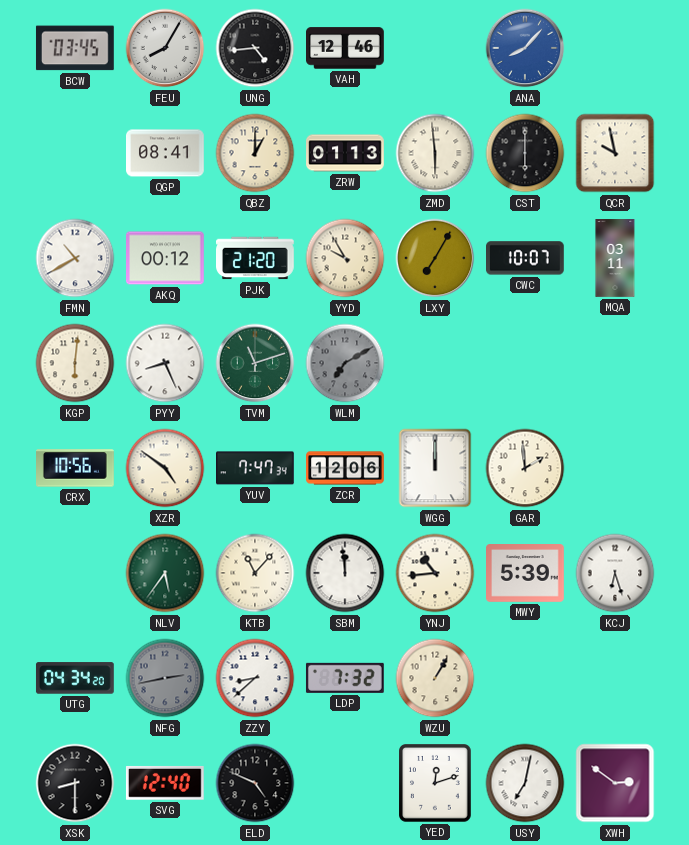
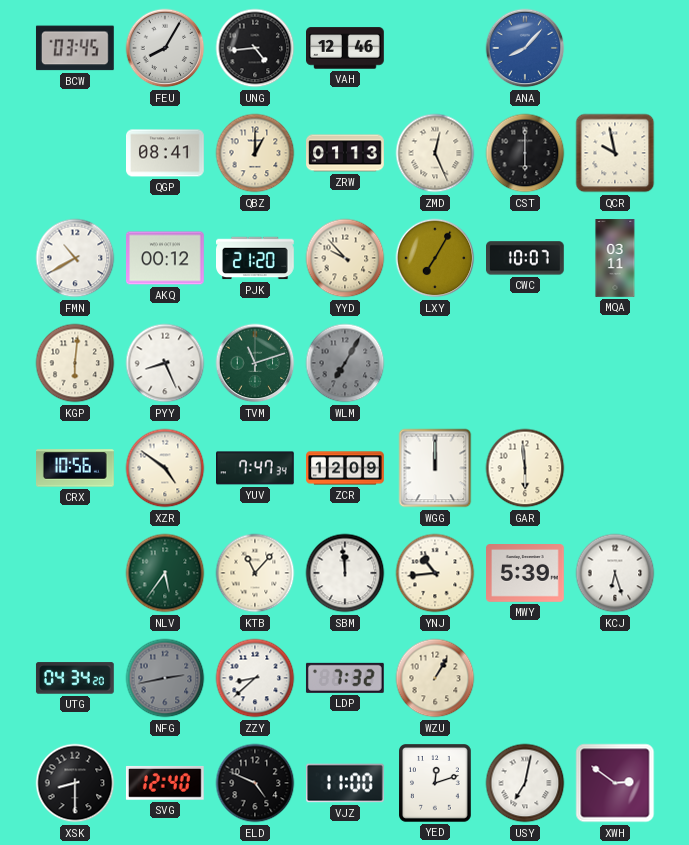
ZMD: 5:59 -> 12:26
YYD: 9:55 -> 9:53
WLM: 7:10 -> 7:05
ZCR: 12:06 -> 12:09
GAR: 1:59 -> 5:59
VJZ: none -> 11:00
